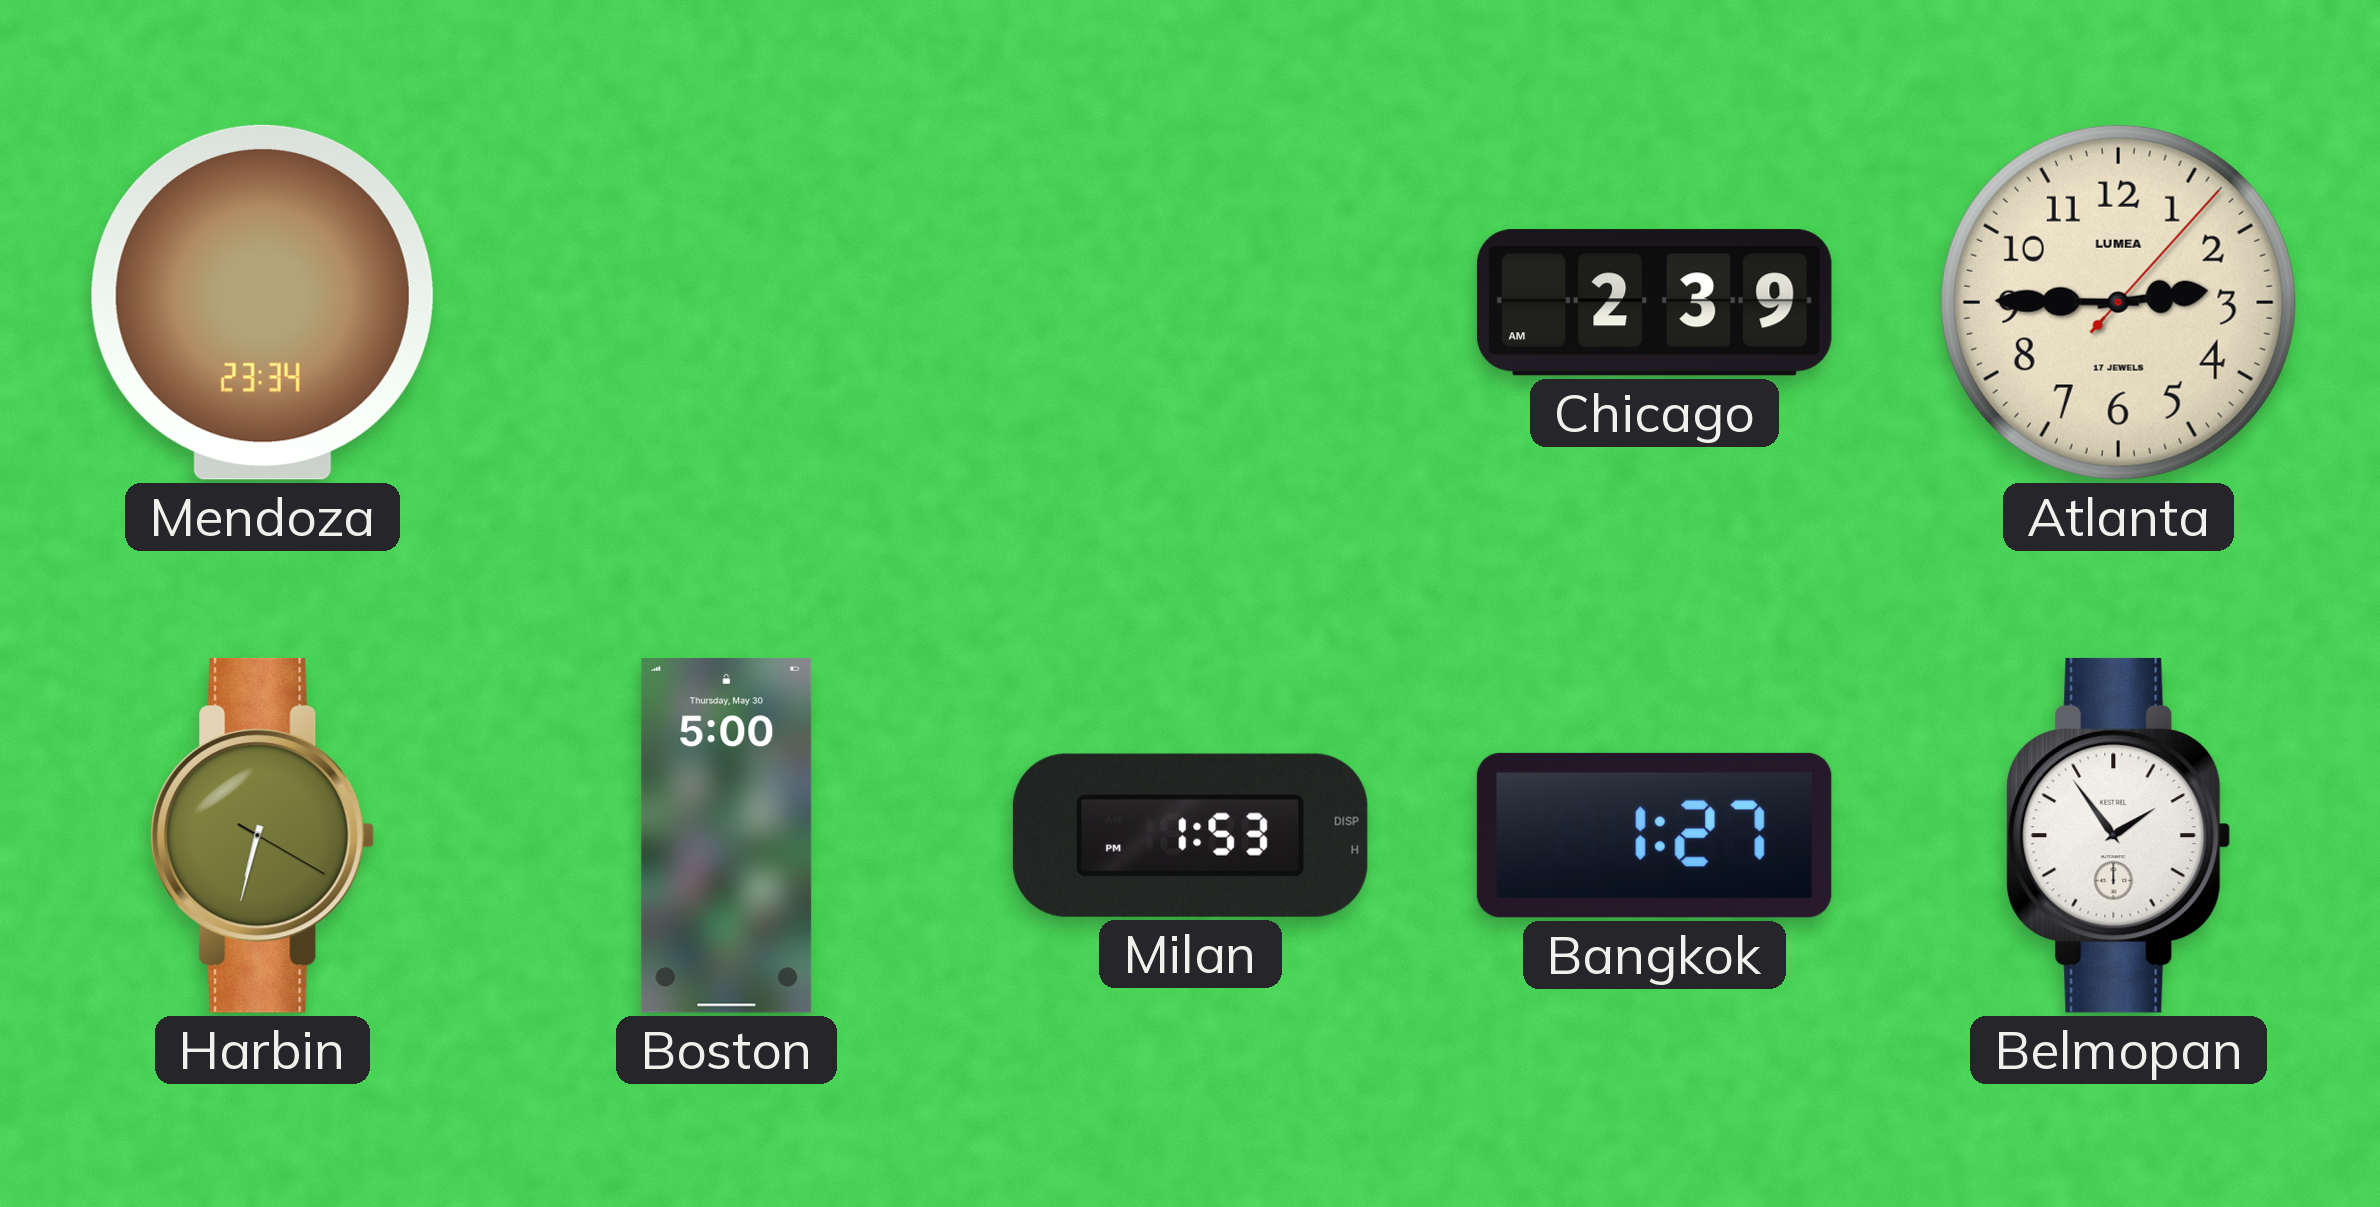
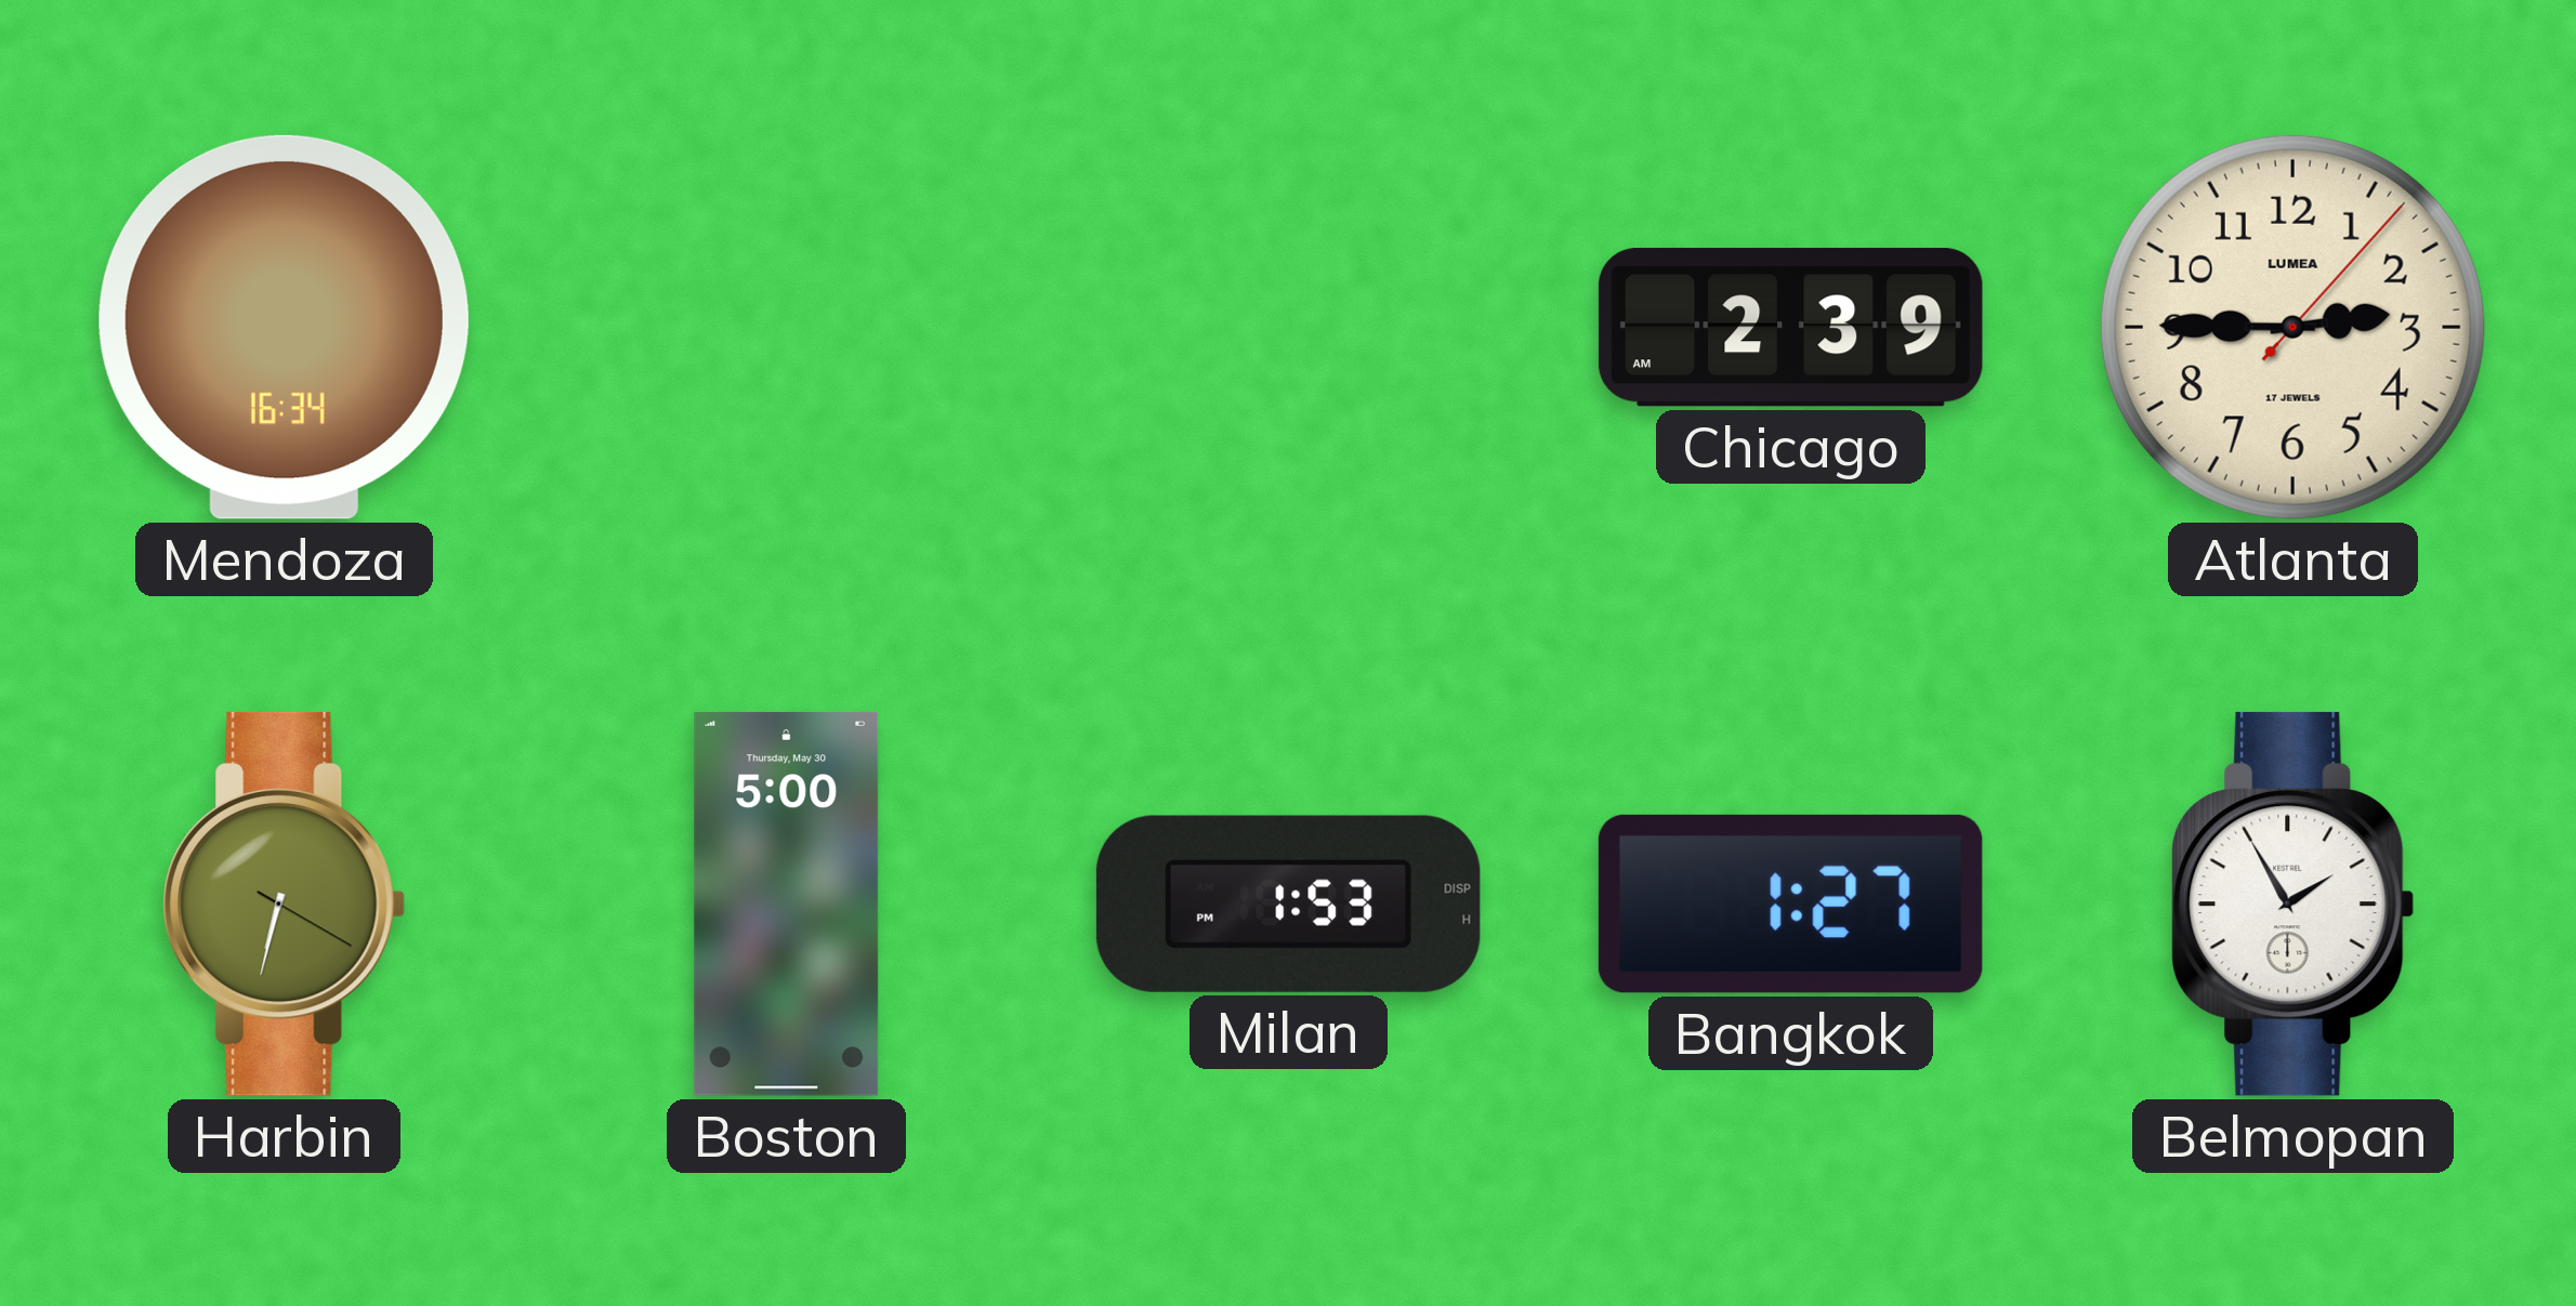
Mendoza: 23:34 -> 16:34
Belmopan: 1:54 -> 1:55
